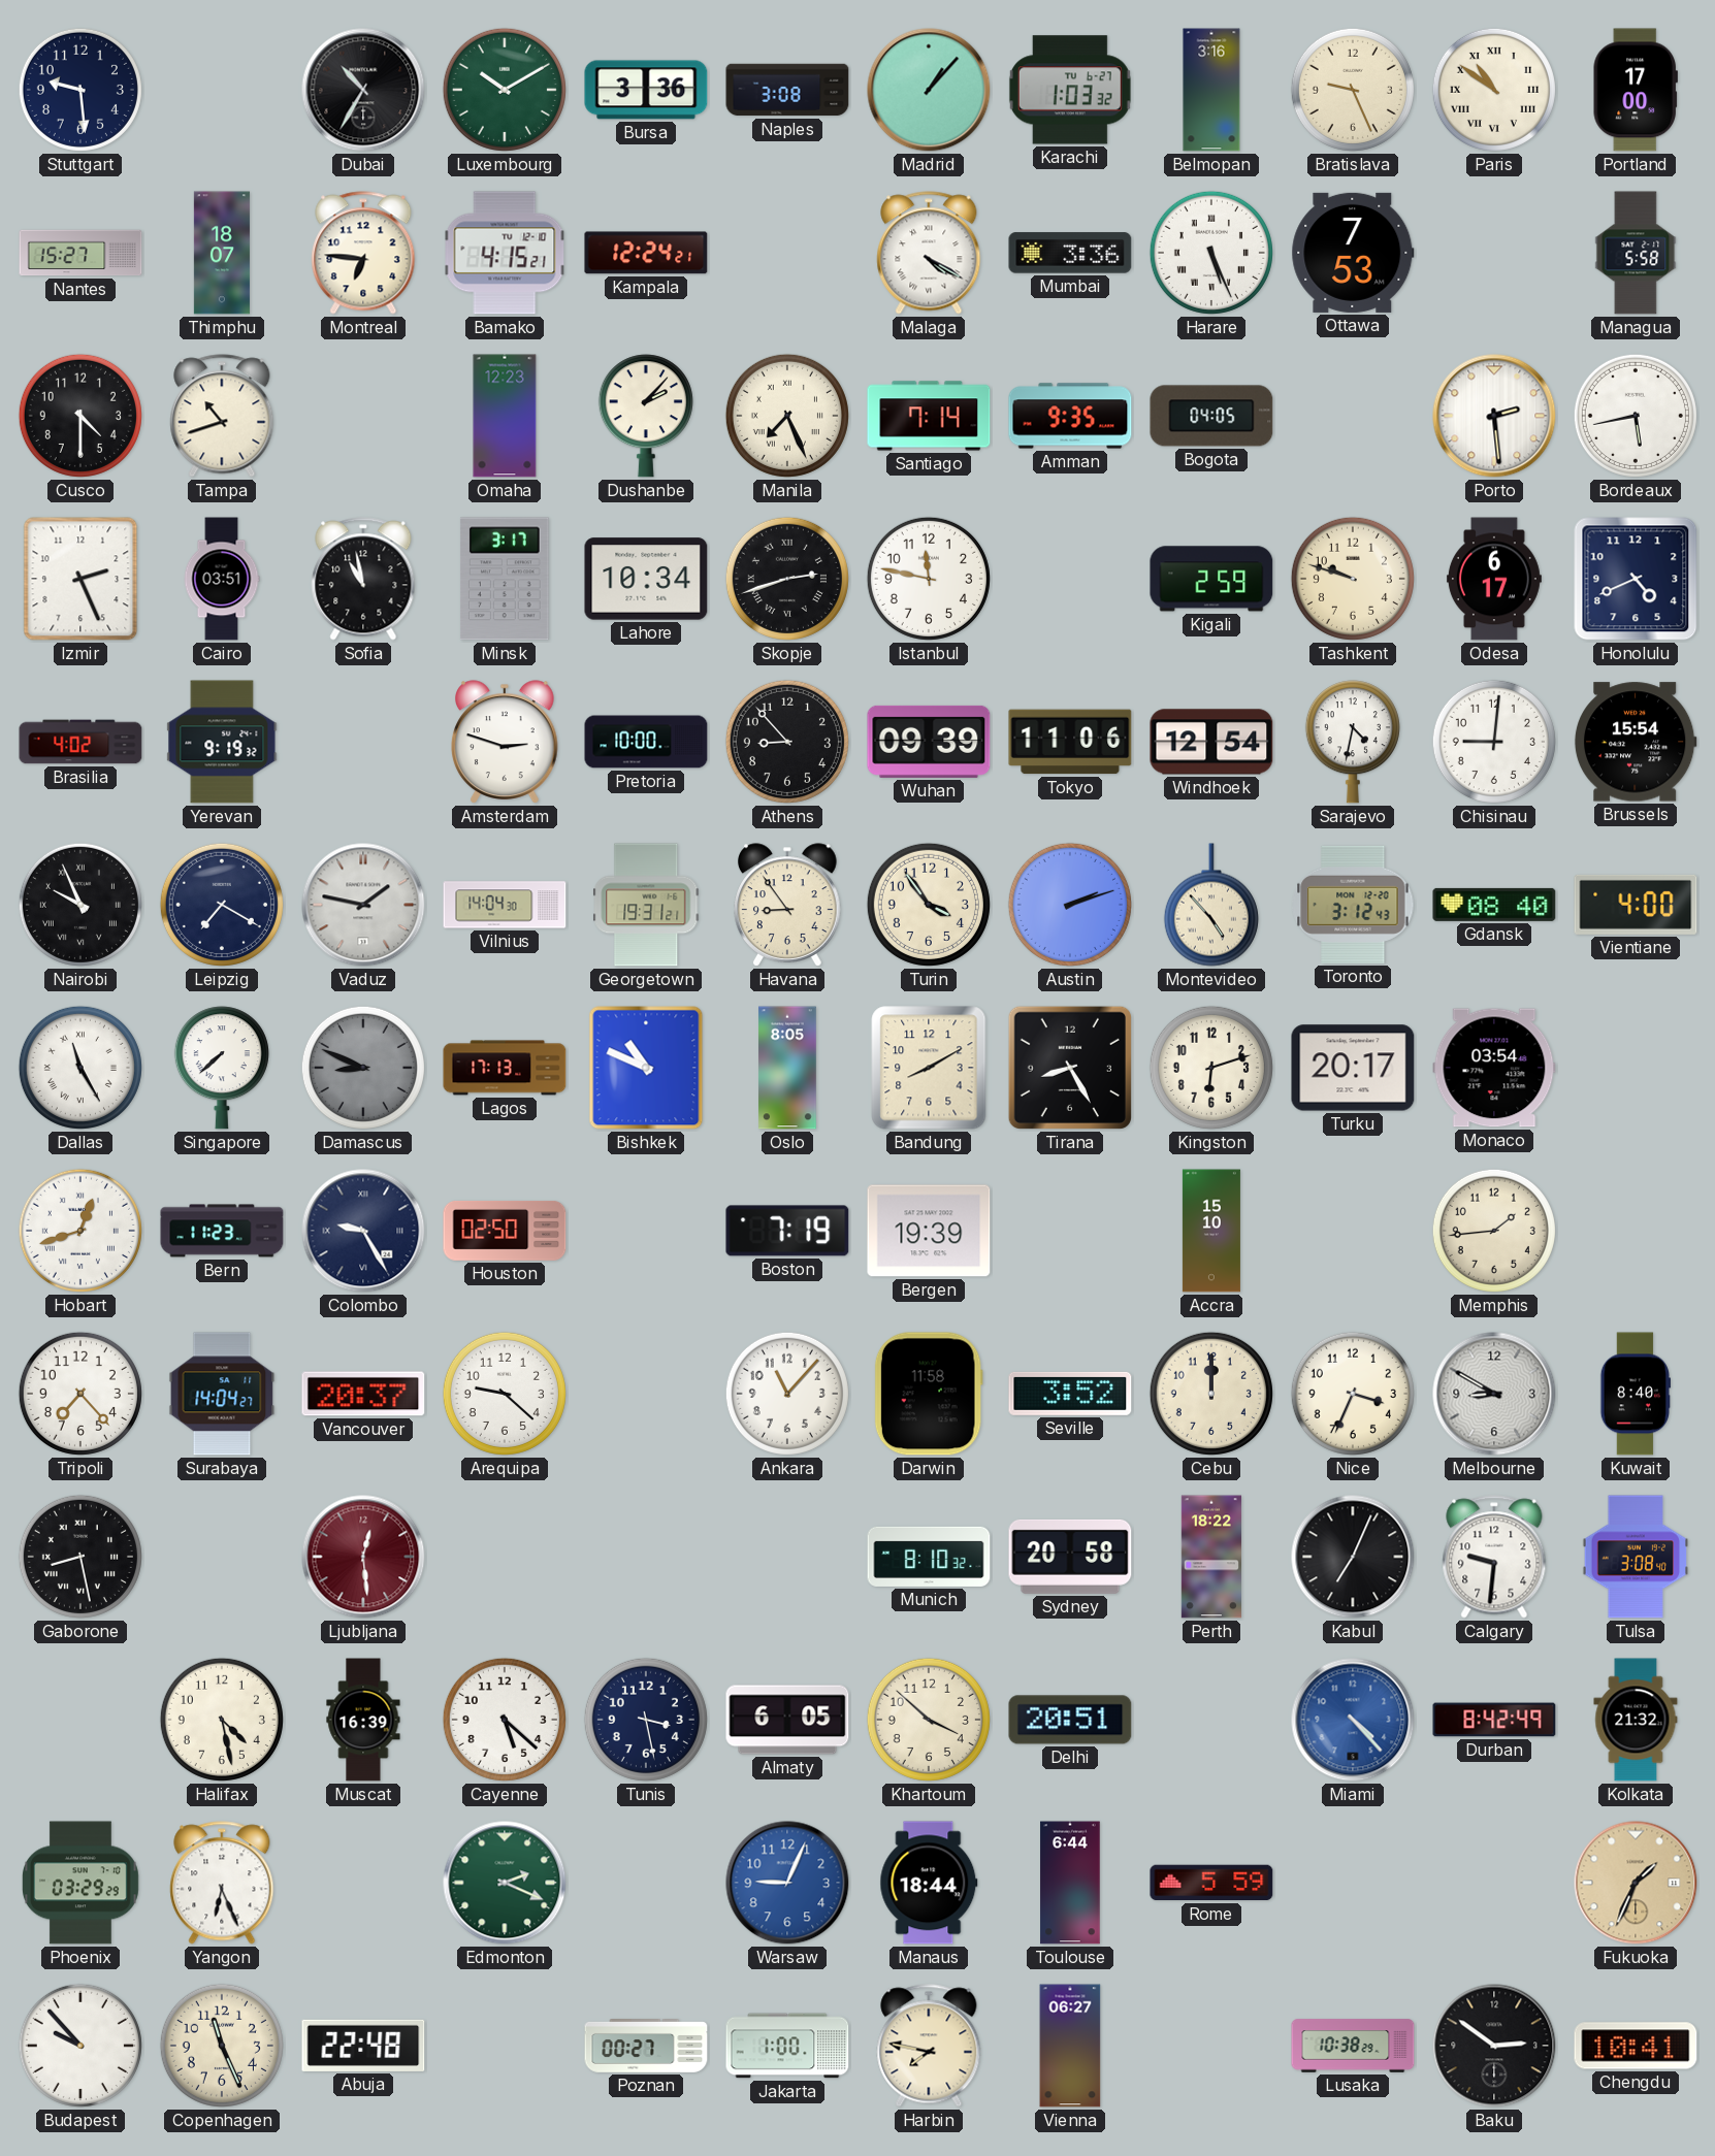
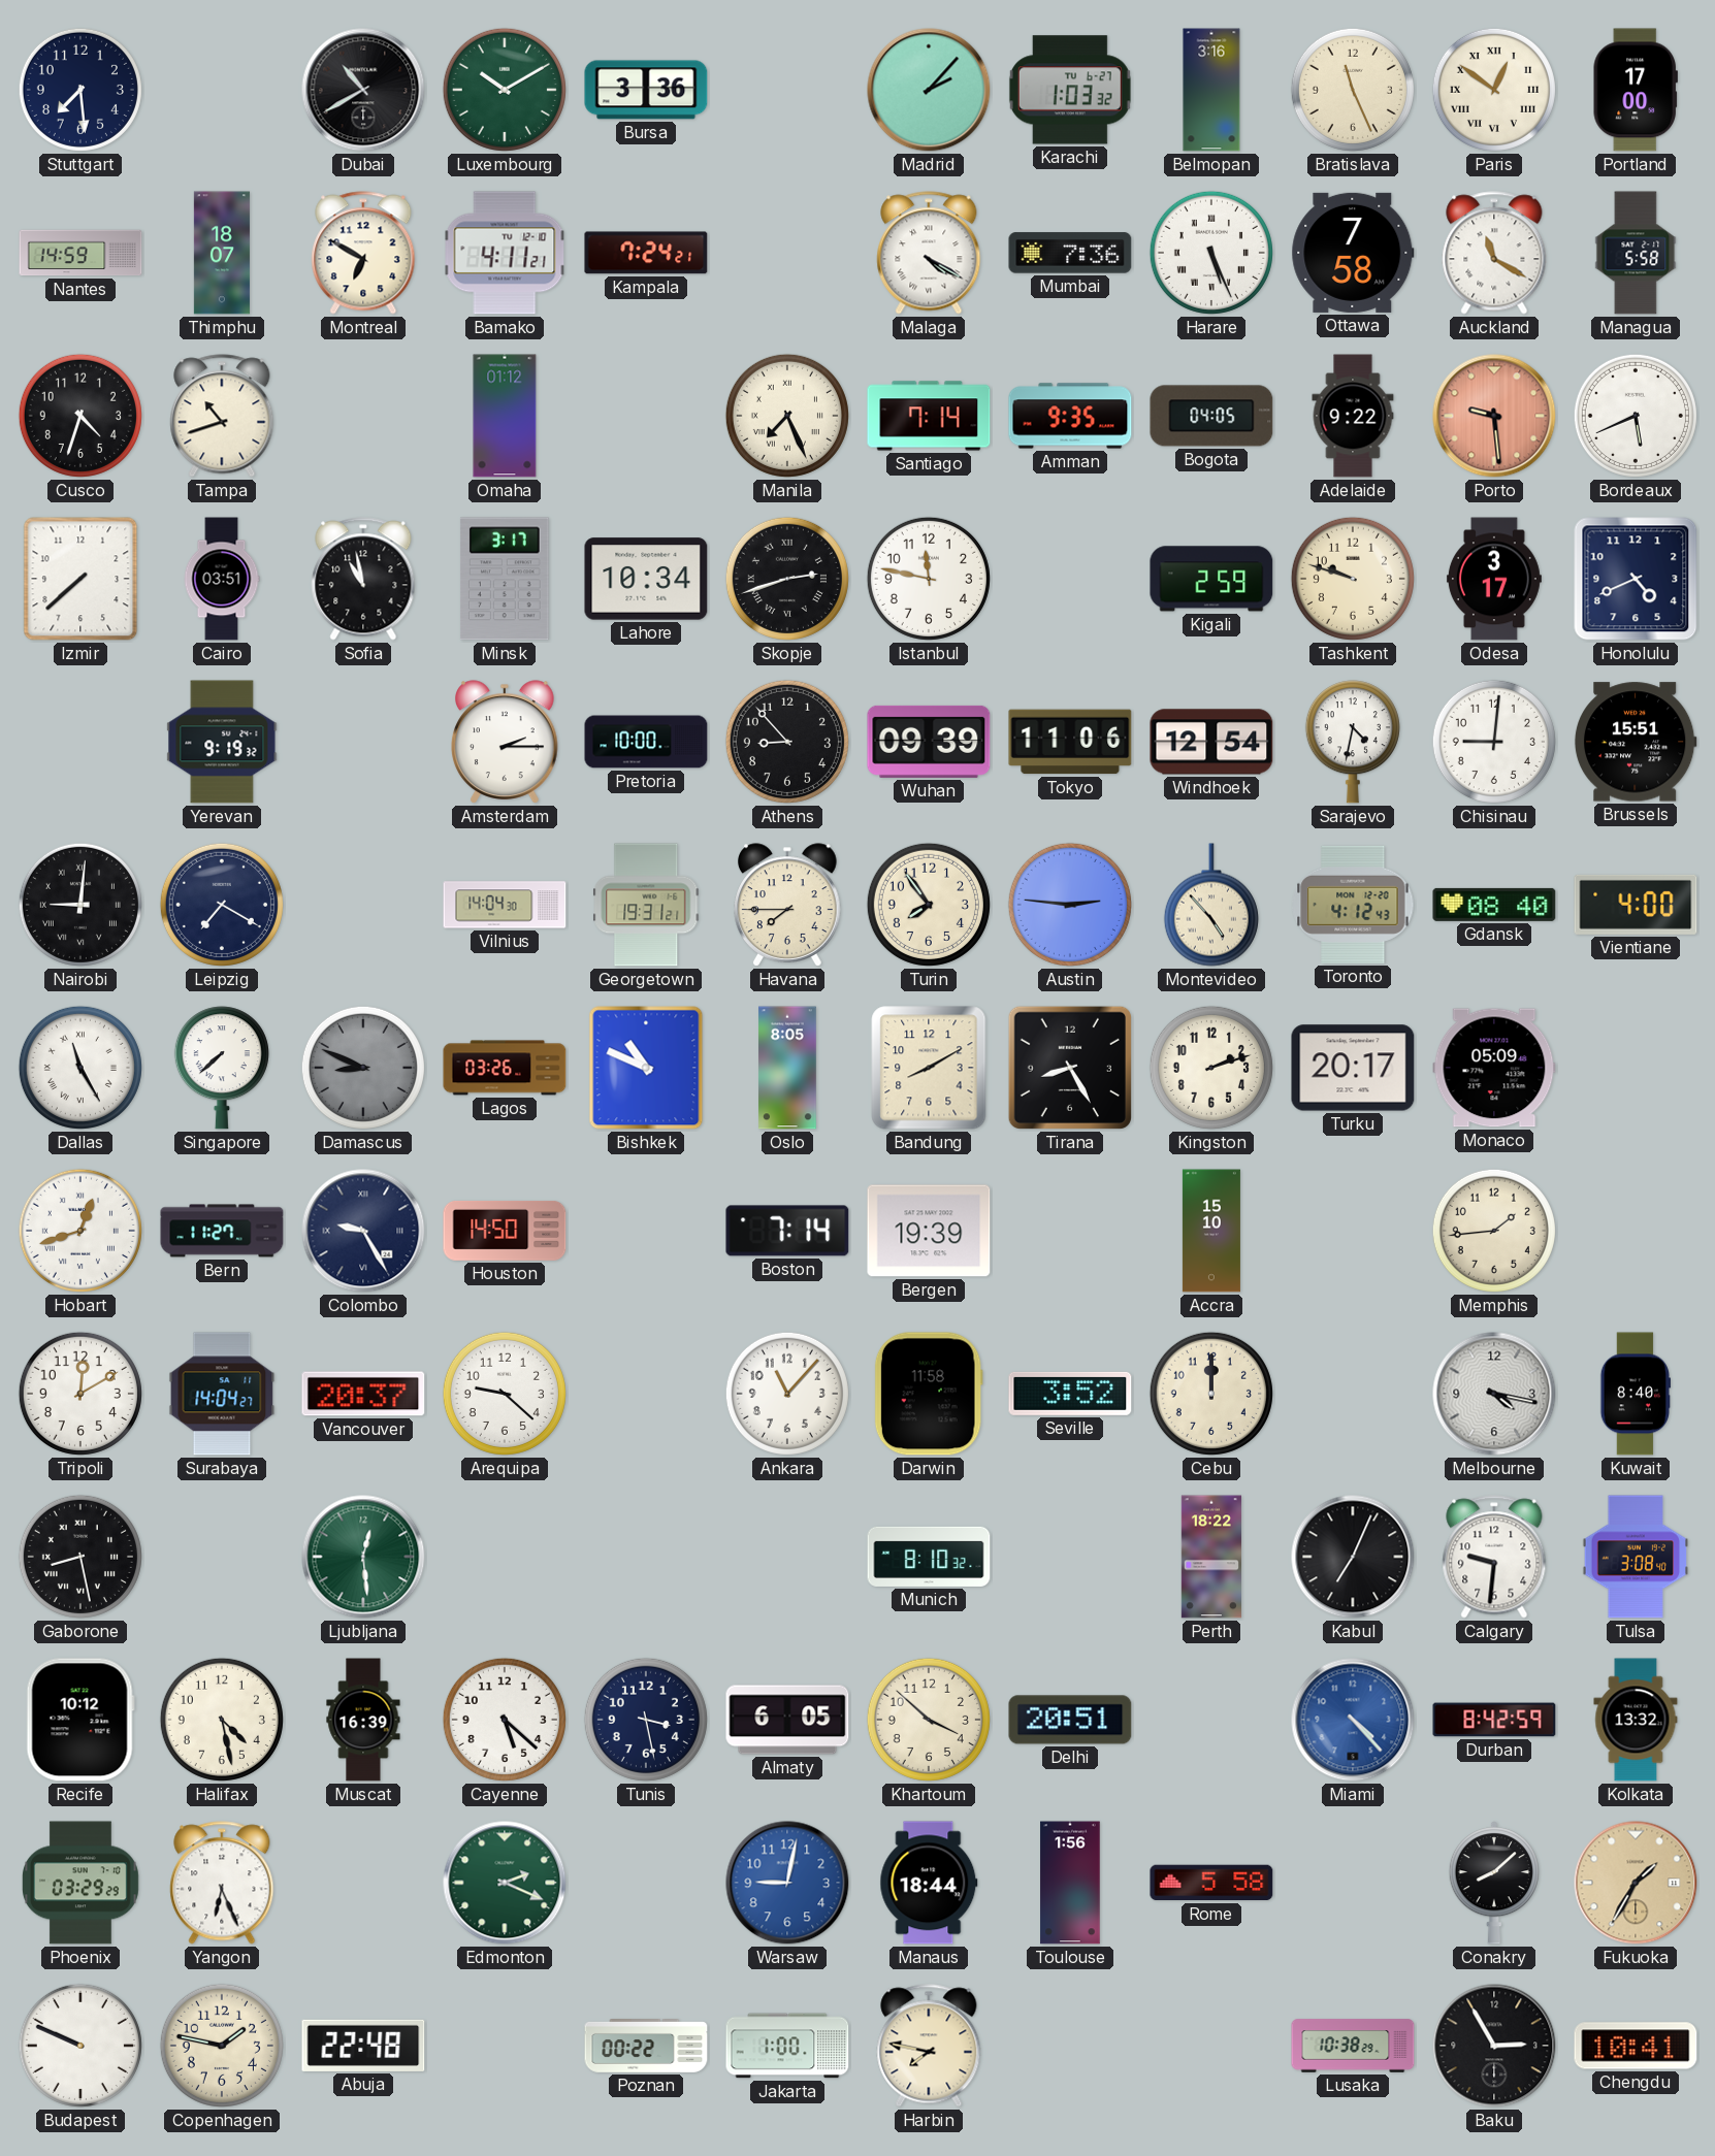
Stuttgart: 9:29 -> 7:29
Dubai: 10:35 -> 10:40
Naples: 3:08 -> none
Madrid: 1:07 -> 2:07
Bratislava: 9:26 -> 11:26
Paris: 10:51 -> 12:51
Nantes: 15:27 -> 14:59
Montreal: 6:46 -> 6:50
Bamako: 4:15 -> 4:11
Kampala: 12:24 -> 7:24
Mumbai: 3:36 -> 7:36
Ottawa: 7:53 -> 7:58
Auckland: none -> 11:20
Cusco: 4:30 -> 4:33
Omaha: 12:23 -> 01:12
Dushanbe: 2:07 -> none
Adelaide: none -> 9:22
Porto: 2:29 -> 9:29
Porto dial: white -> salmon
Bordeaux: 5:43 -> 5:41
Izmir: 2:26 -> 7:38
Odesa: 6:17 -> 3:17
Brasilia: 4:02 -> none
Amsterdam: 2:48 -> 2:15
Brussels: 15:54 -> 15:51
Nairobi: 9:56 -> 9:01
Vaduz: 1:47 -> none
Havana: 8:54 -> 7:45
Turin: 3:54 -> 7:54
Austin: 2:12 -> 2:46
Toronto: 3:12 -> 4:12
Lagos: 17:13 -> 03:26
Kingston: 6:12 -> 2:12
Monaco: 03:54 -> 05:09
Bern: 11:23 -> 11:27
Houston: 02:50 -> 14:50
Boston: 7:19 -> 7:14
Tripoli: 7:23 -> 12:10
Nice: 3:34 -> none
Melbourne: 8:50 -> 4:17
Ljubljana dial: burgundy -> green
Sydney: 20:58 -> none
Recife: none -> 10:12
Durban: 8:42:49 -> 8:42:59
Kolkata: 21:32 -> 13:32
Warsaw: 9:04 -> 9:02
Toulouse: 6:44 -> 1:56
Rome: 5:59 -> 5:58
Conakry: none -> 8:08
Fukuoka: 1:34 -> 1:35
Budapest: 9:53 -> 9:49
Copenhagen: 11:26 -> 1:47
Poznan: 00:27 -> 00:22
Vienna: 06:27 -> none
Baku: 2:51 -> 2:55
